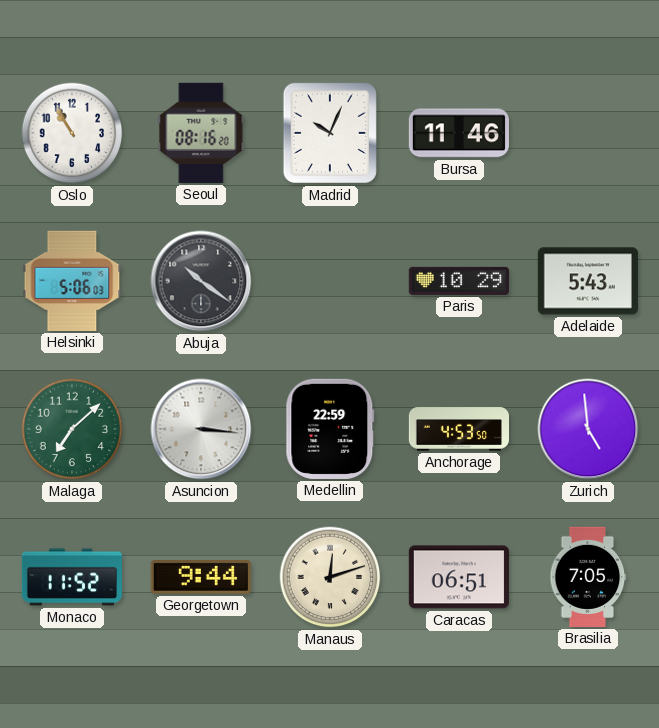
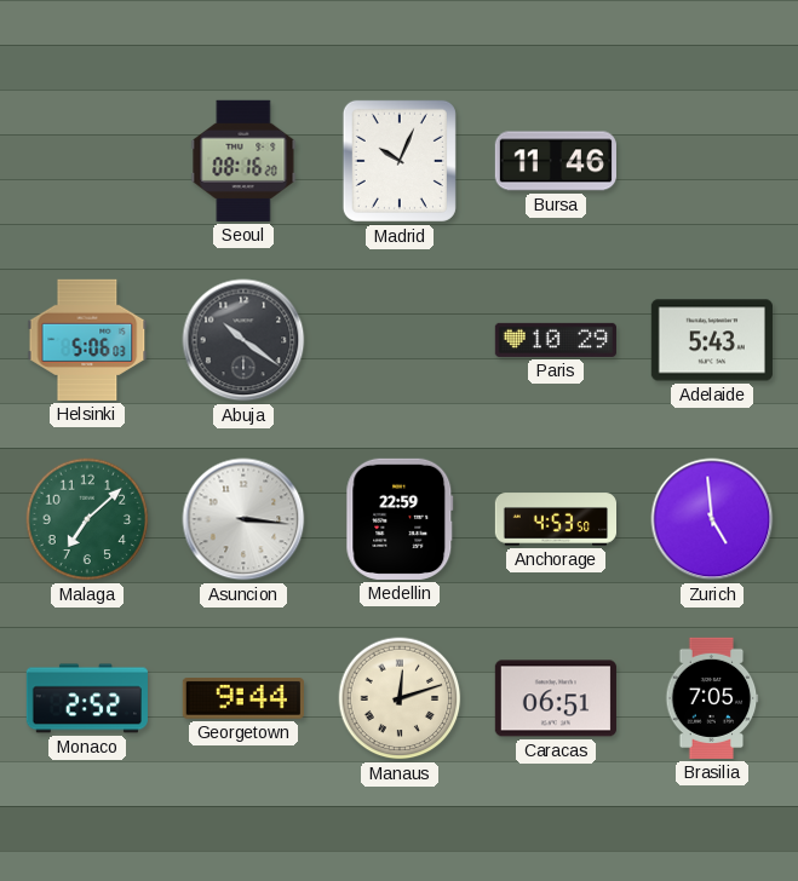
Oslo: 10:55 -> none
Monaco: 11:52 -> 2:52
